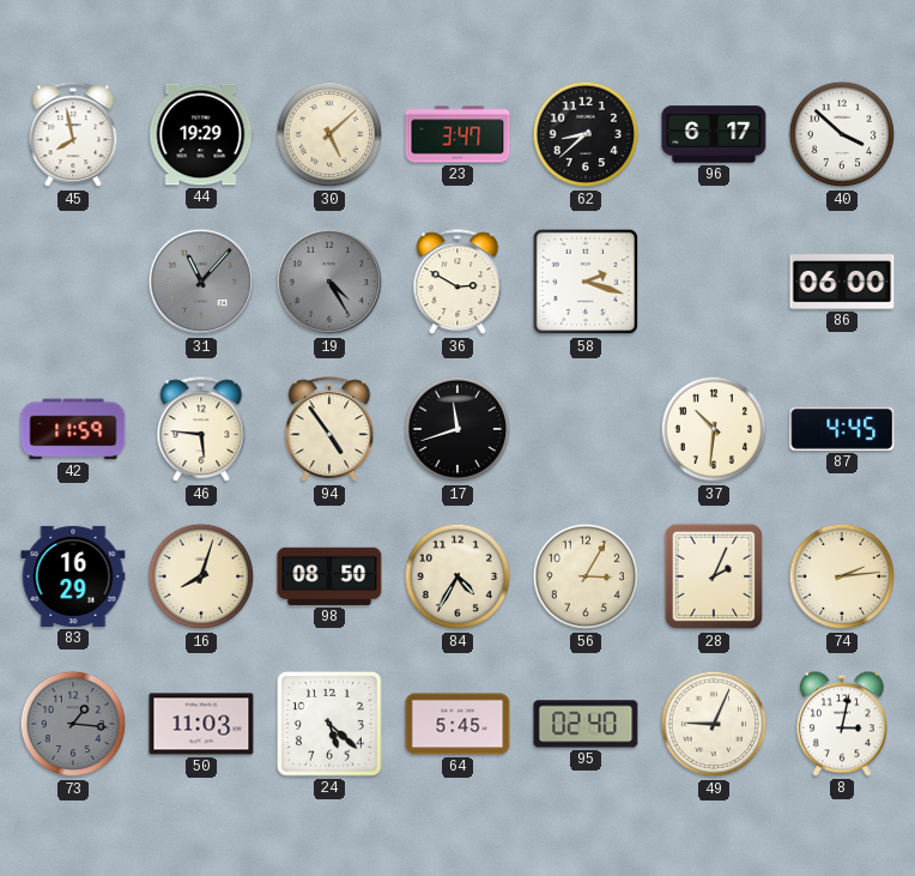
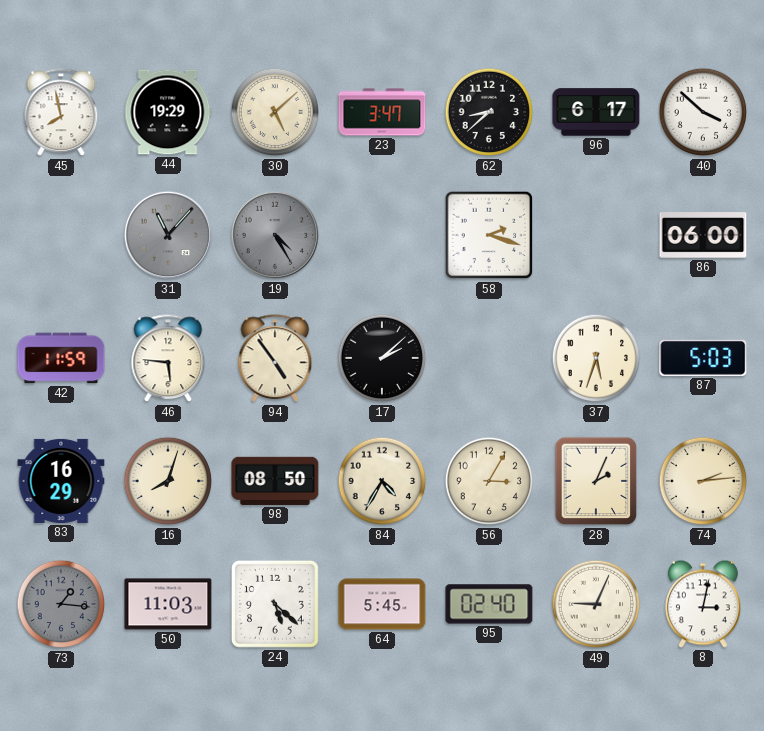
36: 2:50 -> none
17: 11:42 -> 2:08
37: 10:31 -> 5:33
87: 4:45 -> 5:03
